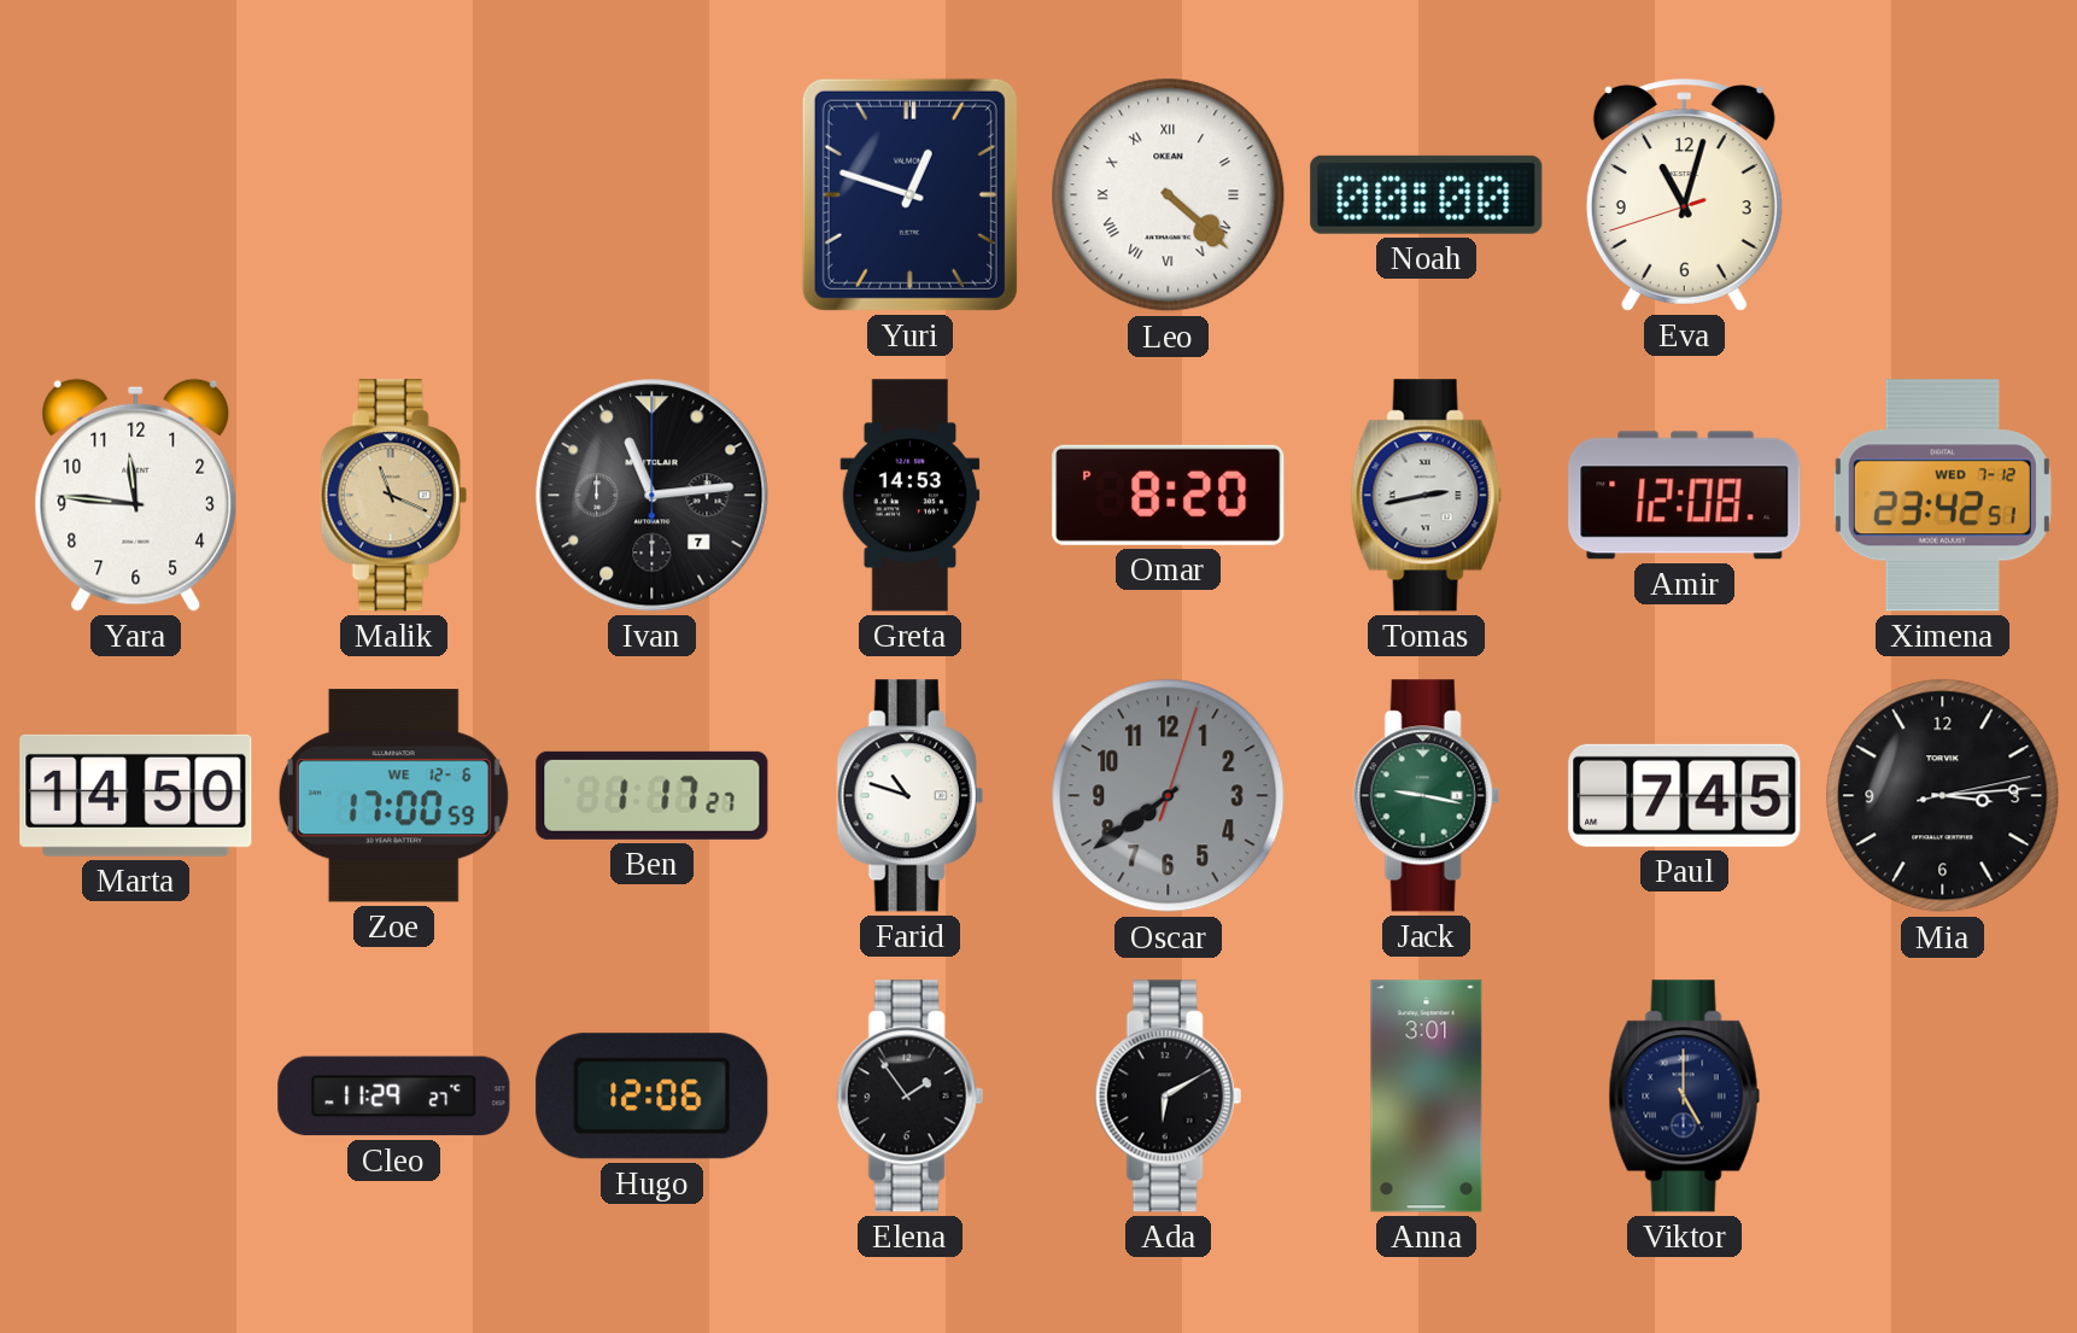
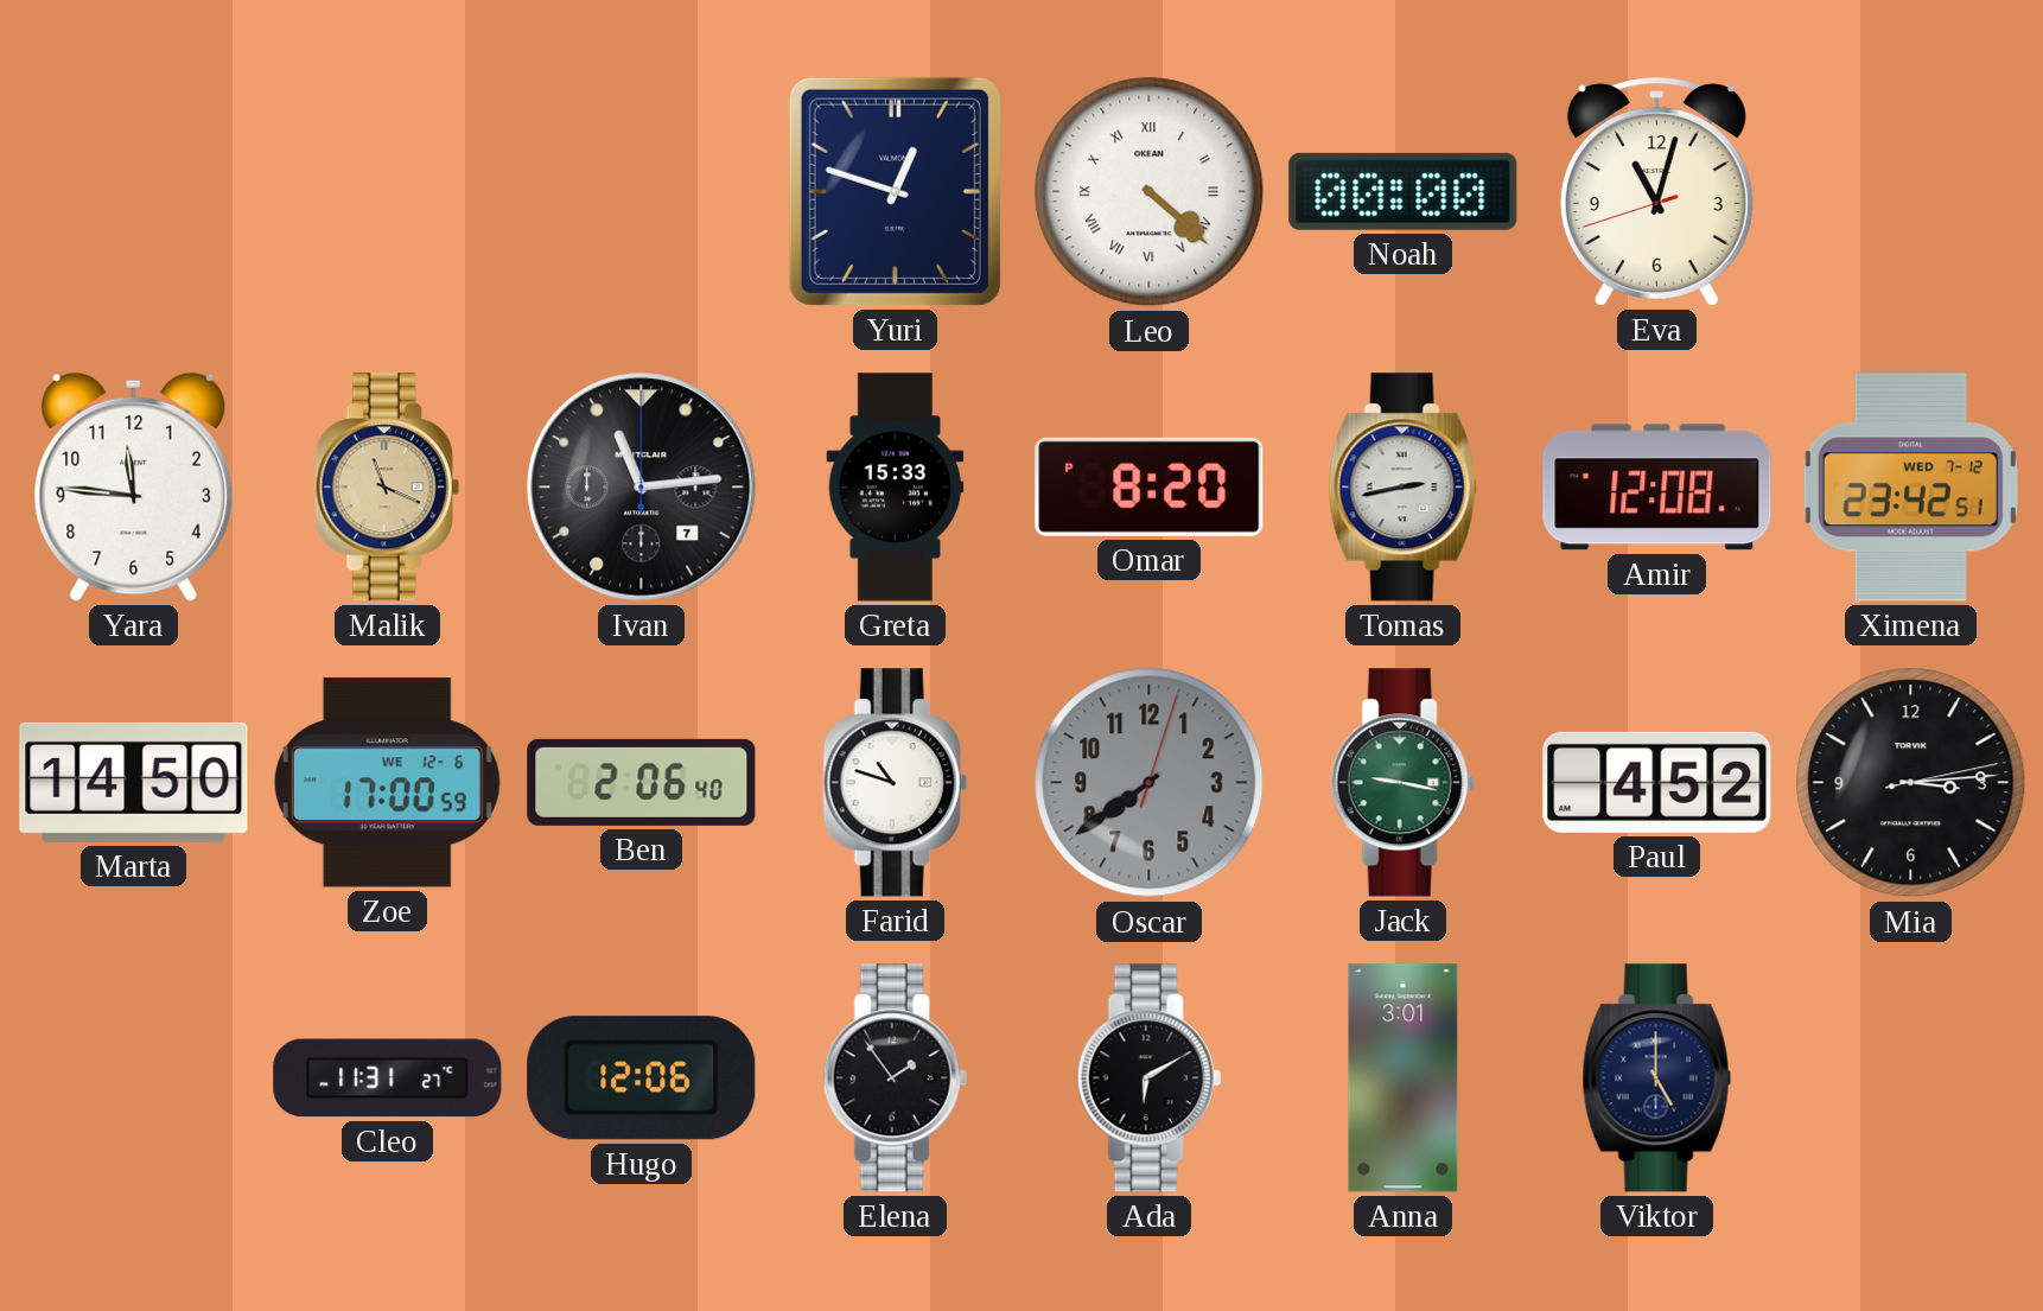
Greta: 14:53 -> 15:33
Ben: 1:17 -> 2:06
Paul: 7:45 -> 4:52
Cleo: 11:29 -> 11:31
